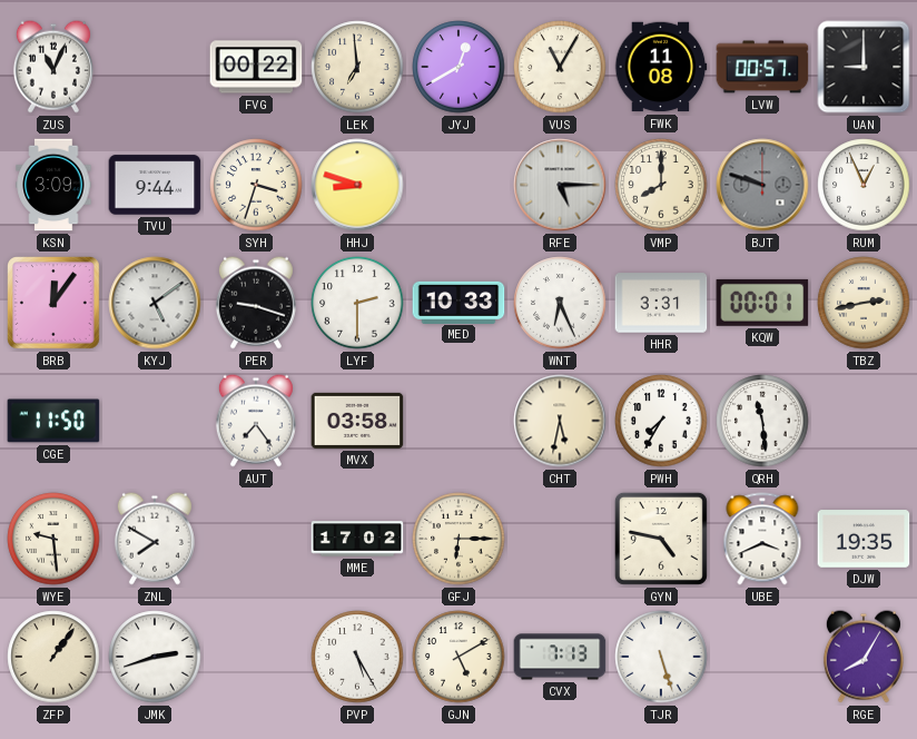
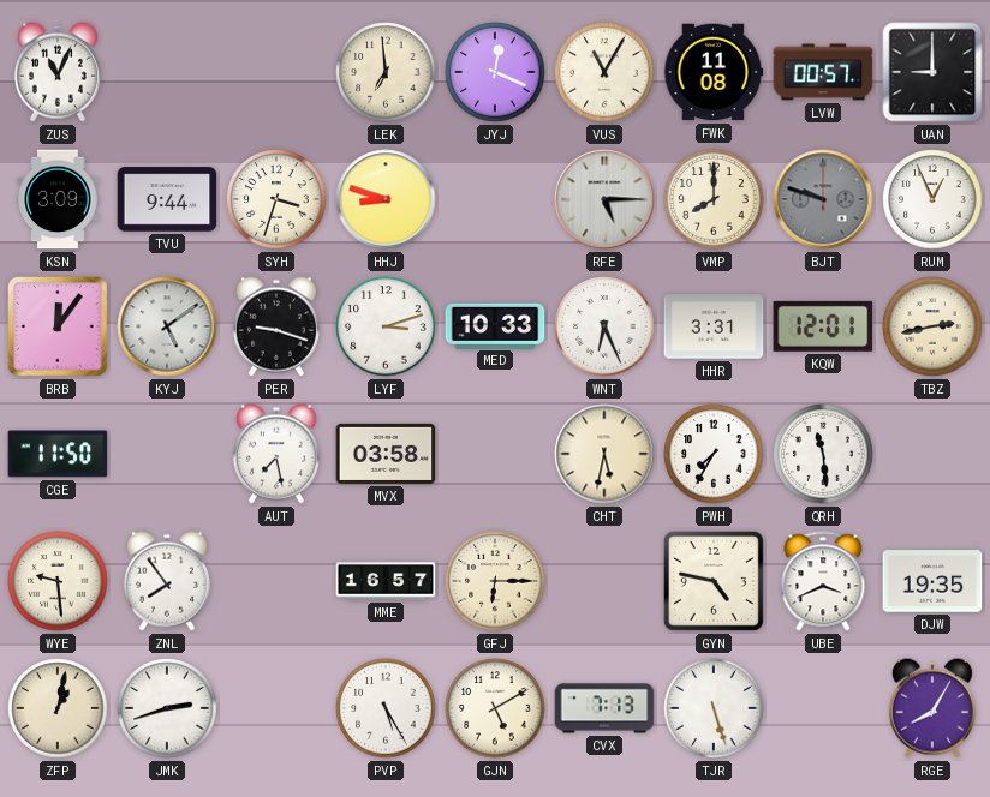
FVG: 00:22 -> none
JYJ: 12:40 -> 12:19
LYF: 2:30 -> 3:12
KQW: 00:01 -> 12:01
AUT: 7:24 -> 7:28
ZNL: 7:50 -> 7:54
MME: 17:02 -> 16:57
ZFP: 1:06 -> 1:02
